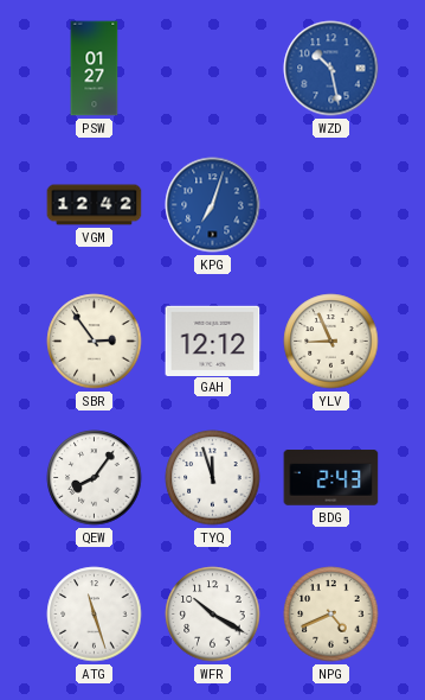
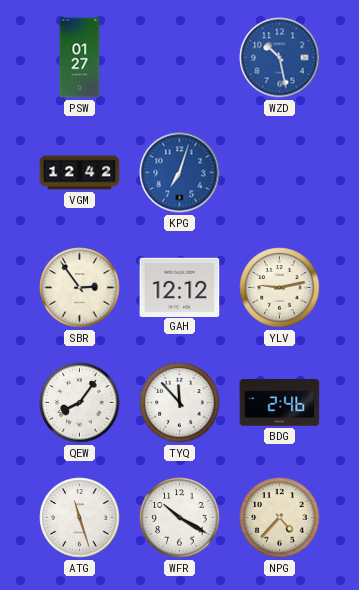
YLV: 8:56 -> 9:13
TYQ: 11:57 -> 11:53
BDG: 2:43 -> 2:46
NPG: 4:41 -> 4:37
